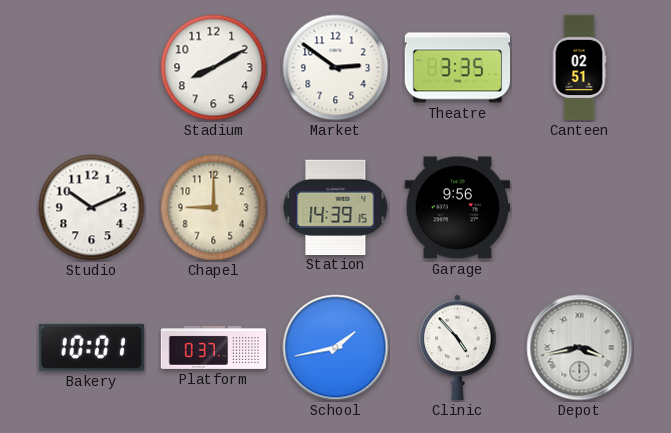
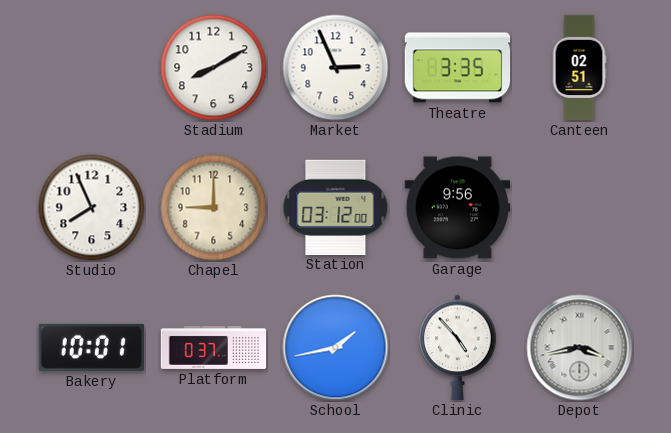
Market: 2:51 -> 2:56
Studio: 10:11 -> 7:56
Station: 14:39 -> 03:12
